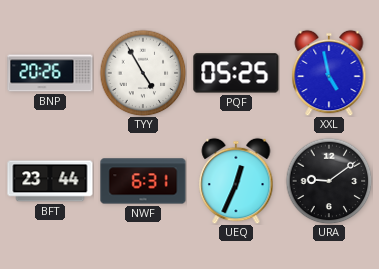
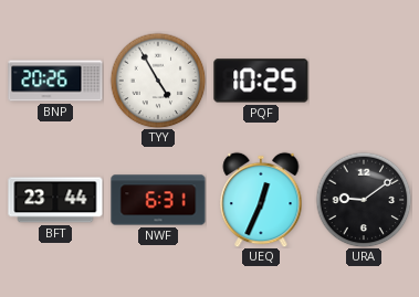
PQF: 05:25 -> 10:25
XXL: 4:58 -> none
